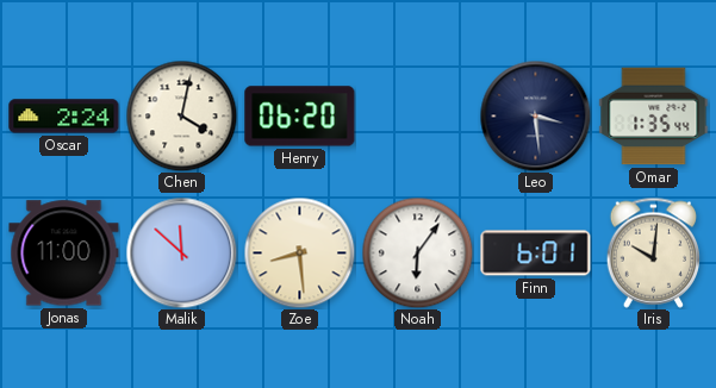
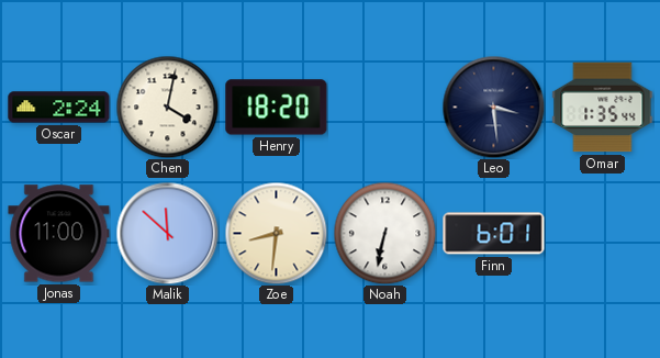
Henry: 06:20 -> 18:20
Zoe: 8:29 -> 8:31
Noah: 6:06 -> 6:32
Iris: 10:01 -> none
